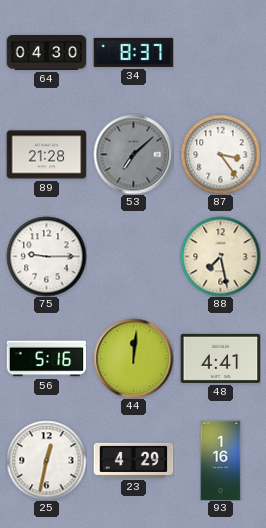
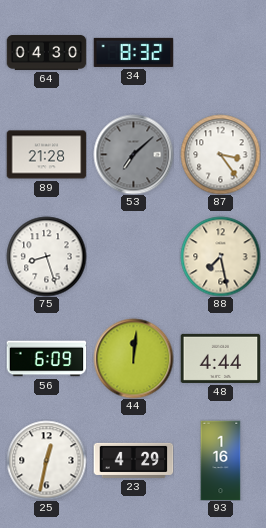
34: 8:37 -> 8:32
75: 9:15 -> 8:27
56: 5:16 -> 6:09
48: 4:41 -> 4:44
